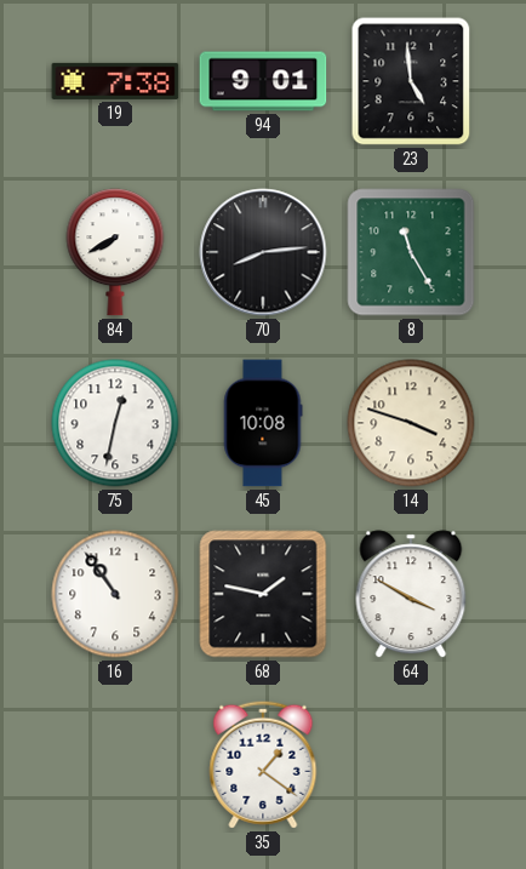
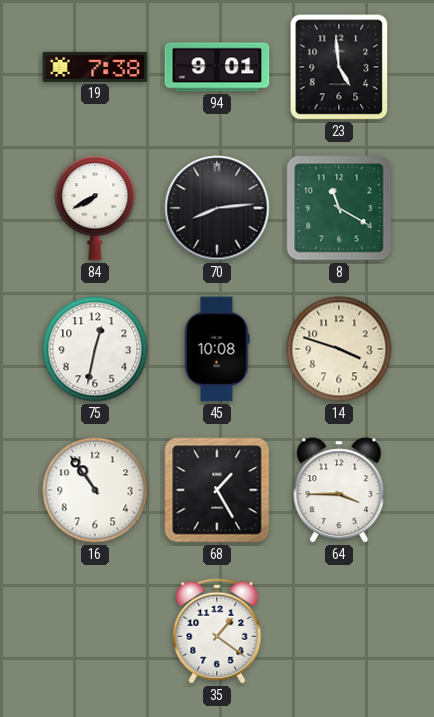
8: 11:25 -> 11:20
68: 1:47 -> 1:25
64: 3:50 -> 3:45
